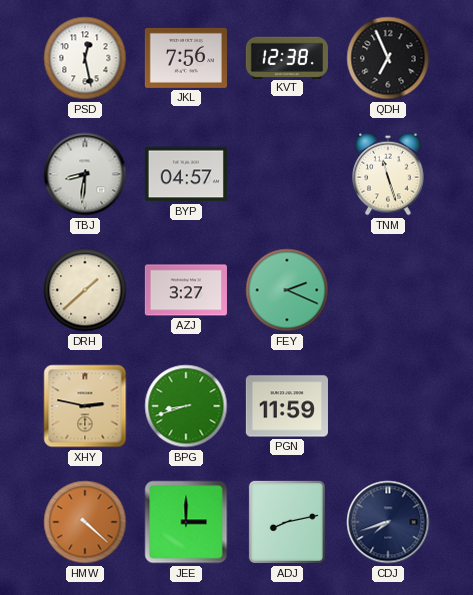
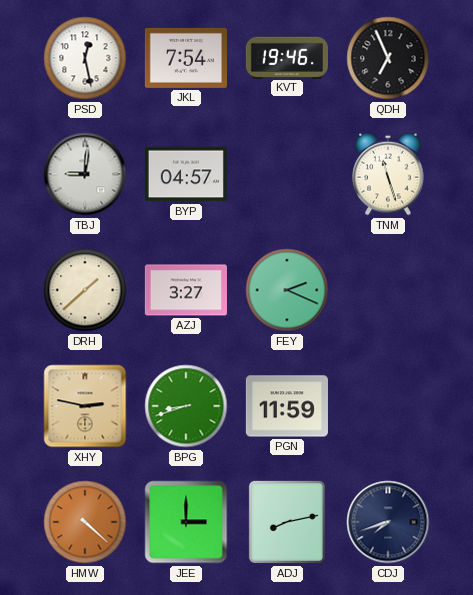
JKL: 7:56 -> 7:54
KVT: 12:38 -> 19:46
TBJ: 8:31 -> 9:01
